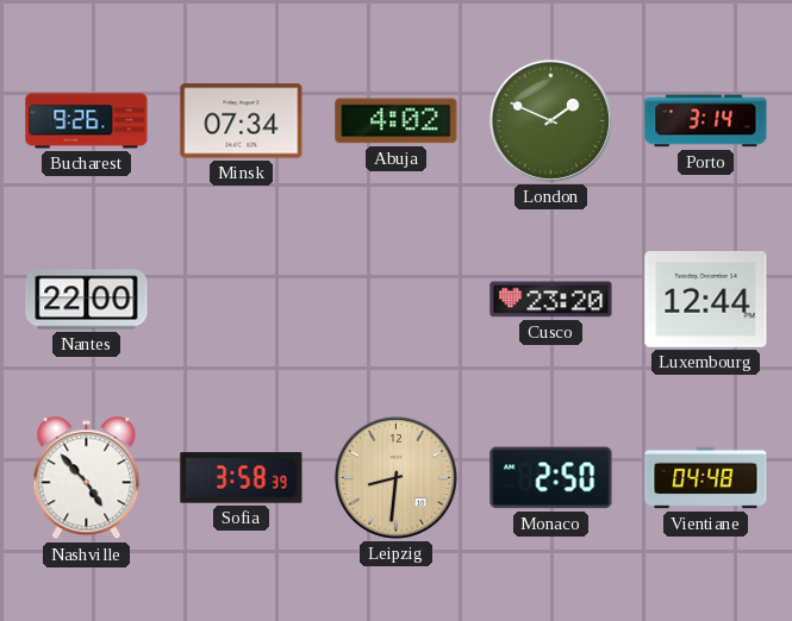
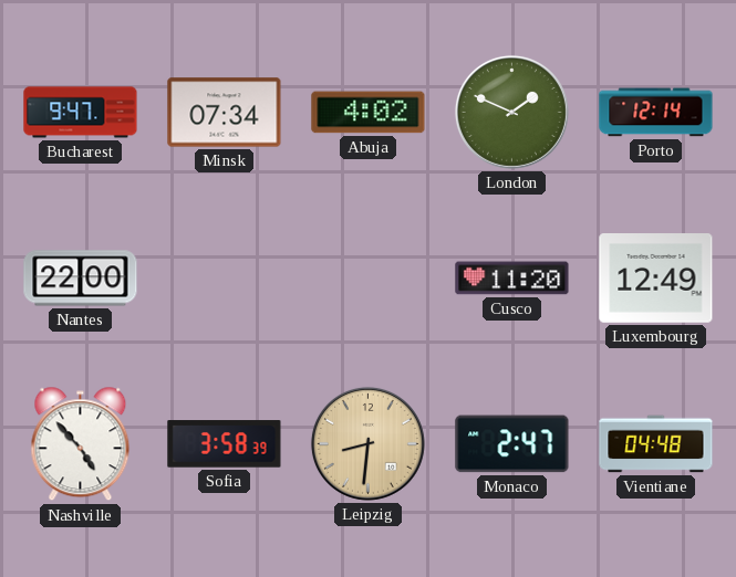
Bucharest: 9:26 -> 9:47
Porto: 3:14 -> 12:14
Cusco: 23:20 -> 11:20
Luxembourg: 12:44 -> 12:49
Monaco: 2:50 -> 2:47
